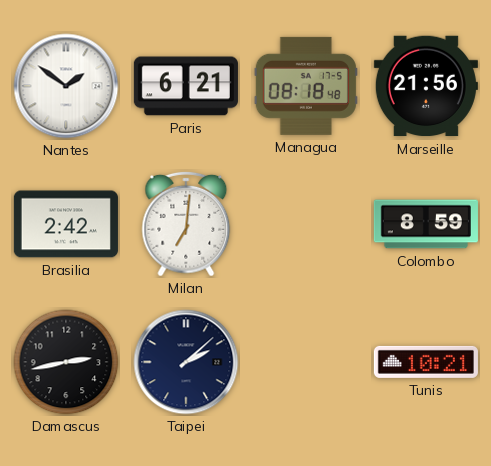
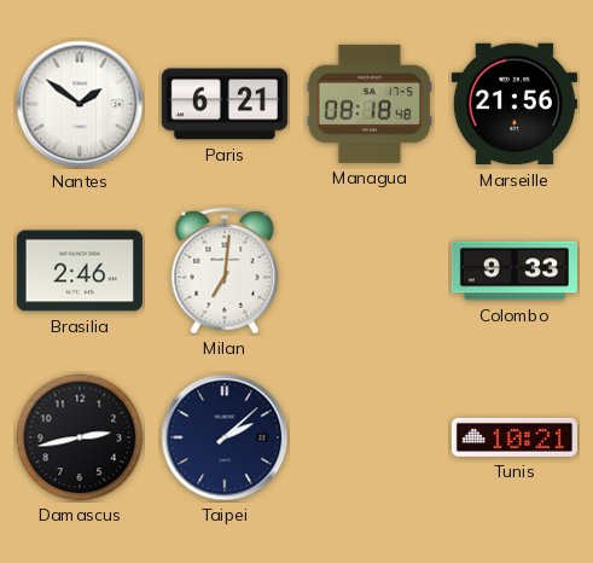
Brasilia: 2:42 -> 2:46
Colombo: 8:59 -> 9:33
